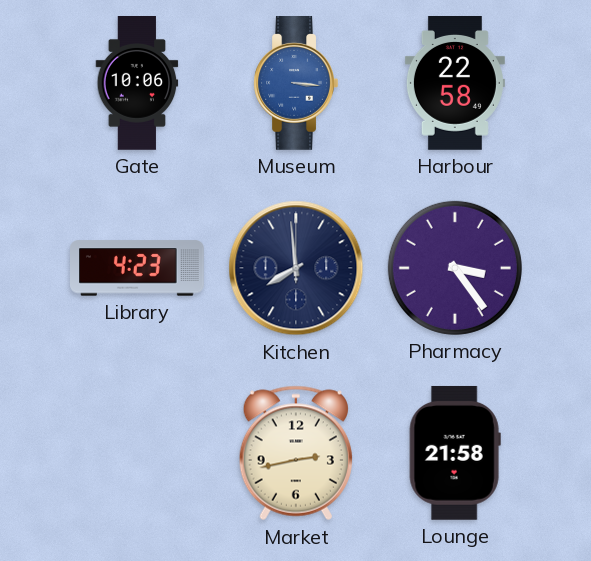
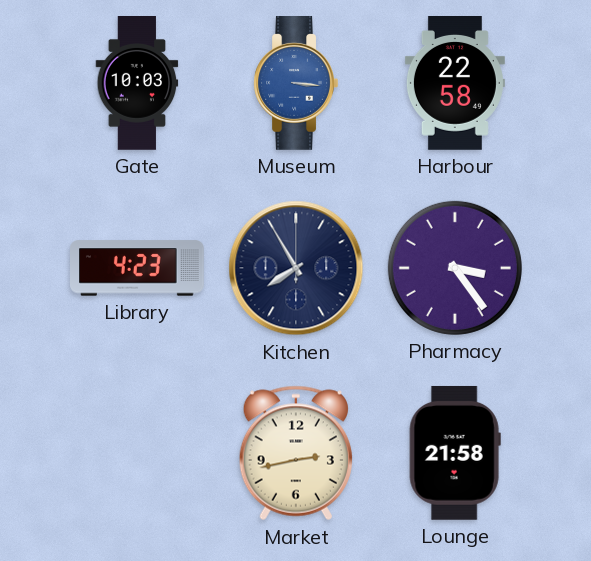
Gate: 10:06 -> 10:03
Kitchen: 7:59 -> 7:55
